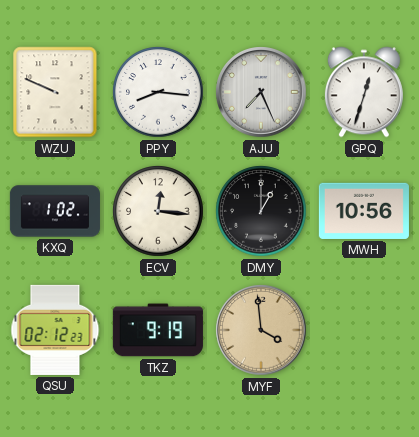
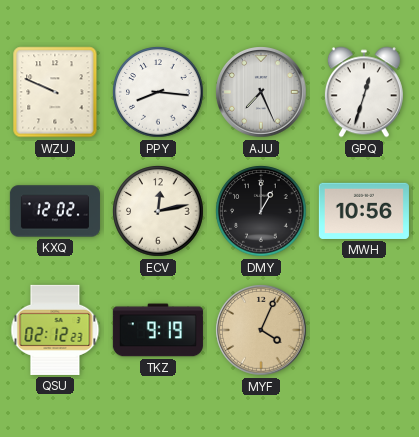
KXQ: 1:02 -> 12:02
ECV: 12:16 -> 12:13
MYF: 3:59 -> 4:04
